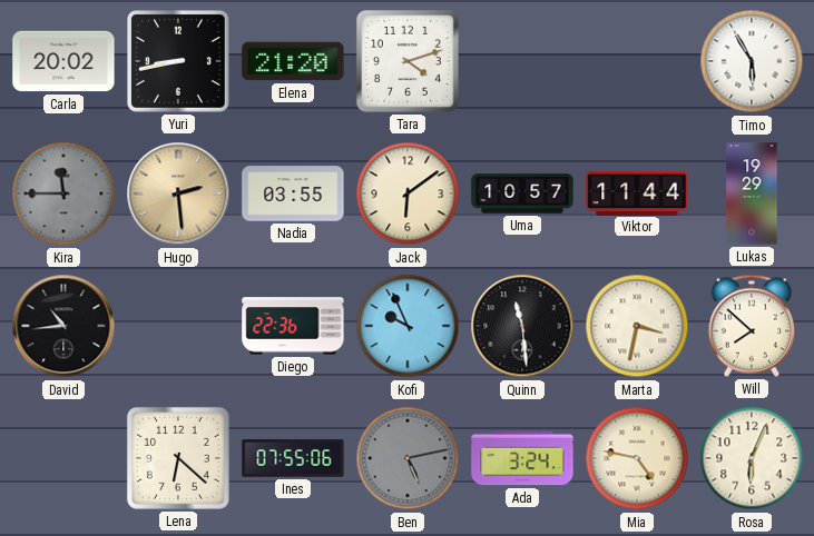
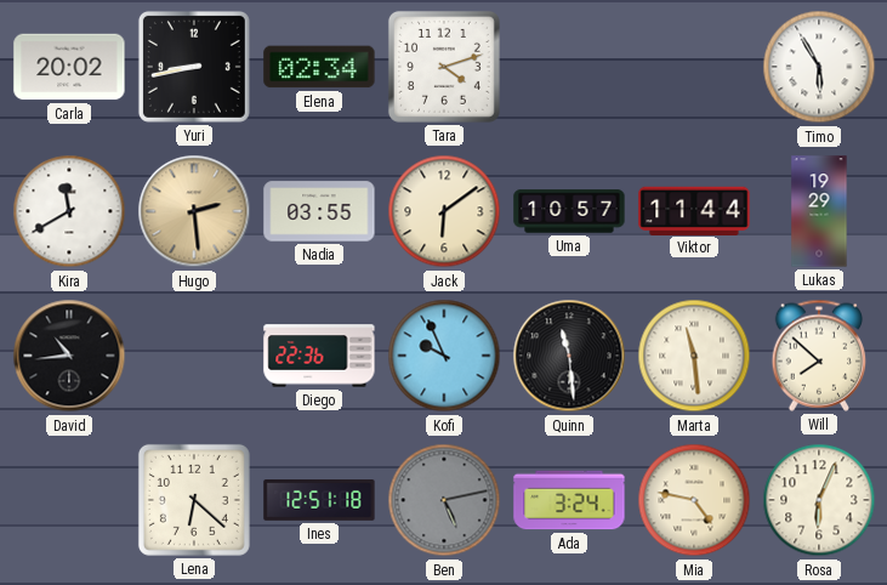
Elena: 21:20 -> 02:34
Kira: 11:45 -> 11:40
Kira dial: grey -> white
Marta: 3:32 -> 11:29
Ines: 07:55 -> 12:51
